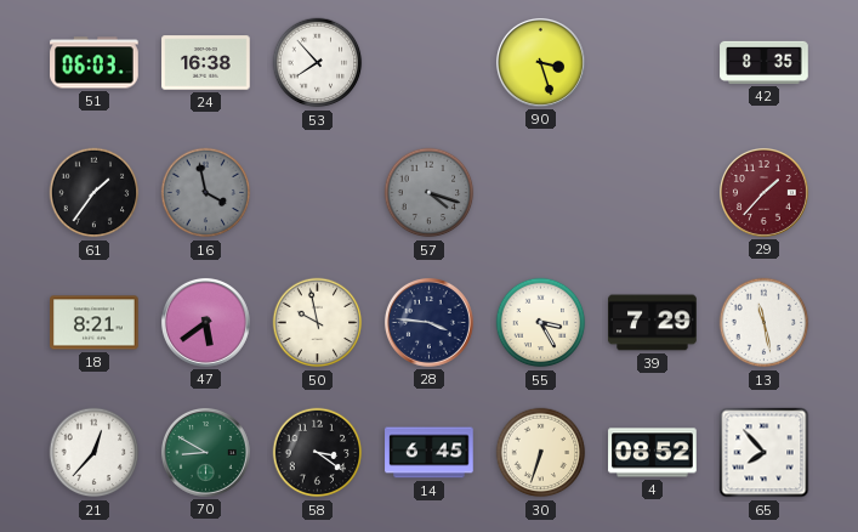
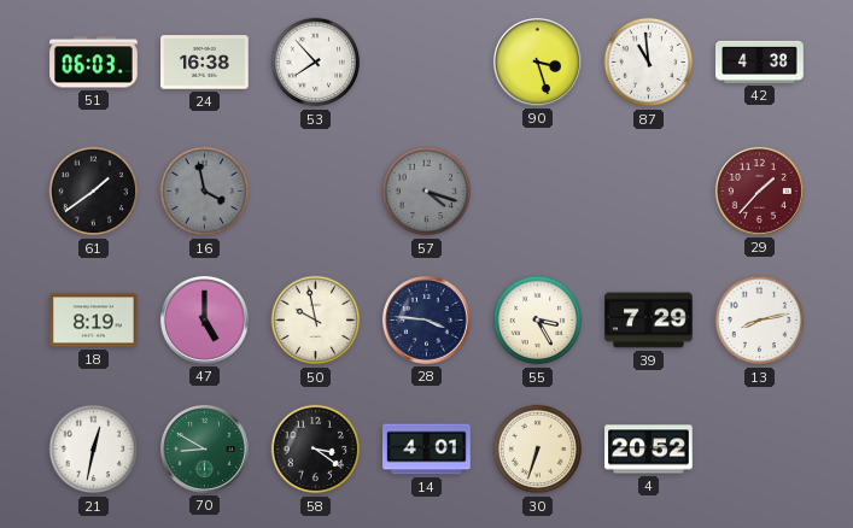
87: none -> 10:59
42: 8:35 -> 4:38
61: 1:36 -> 1:39
18: 8:21 -> 8:19
47: 5:39 -> 5:00
13: 11:28 -> 8:13
21: 12:37 -> 12:32
14: 6:45 -> 4:01
4: 08:52 -> 20:52
65: 7:53 -> none
